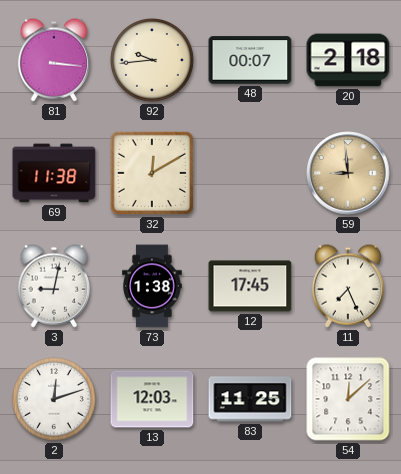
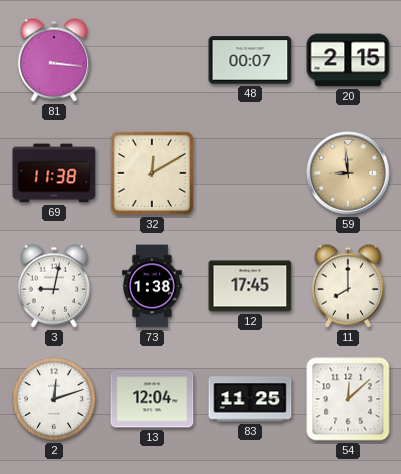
92: 9:44 -> none
20: 2:18 -> 2:15
11: 7:26 -> 8:00
13: 12:03 -> 12:04
